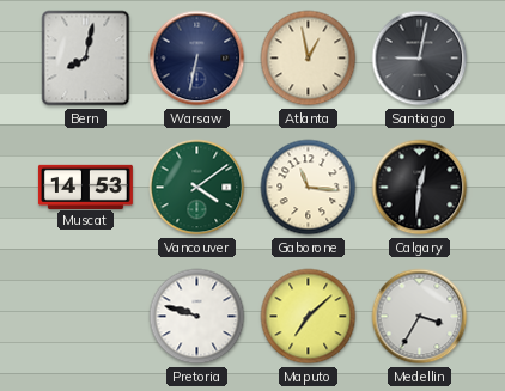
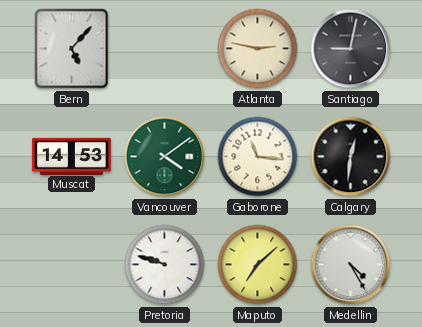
Bern: 8:02 -> 5:07
Warsaw: 6:32 -> none
Atlanta: 12:58 -> 2:47
Medellin: 3:35 -> 4:25
